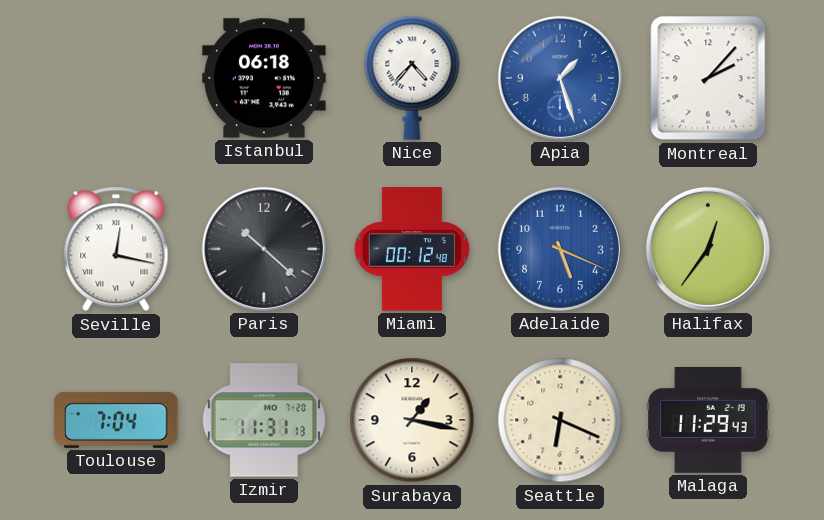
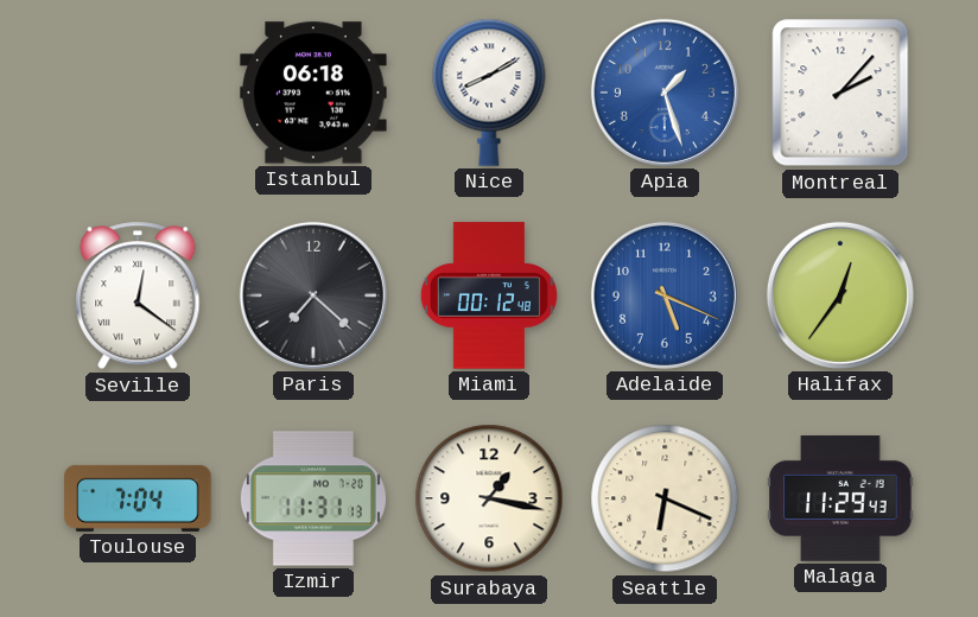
Nice: 4:37 -> 8:10
Seville: 12:17 -> 12:21
Paris: 10:22 -> 7:22
